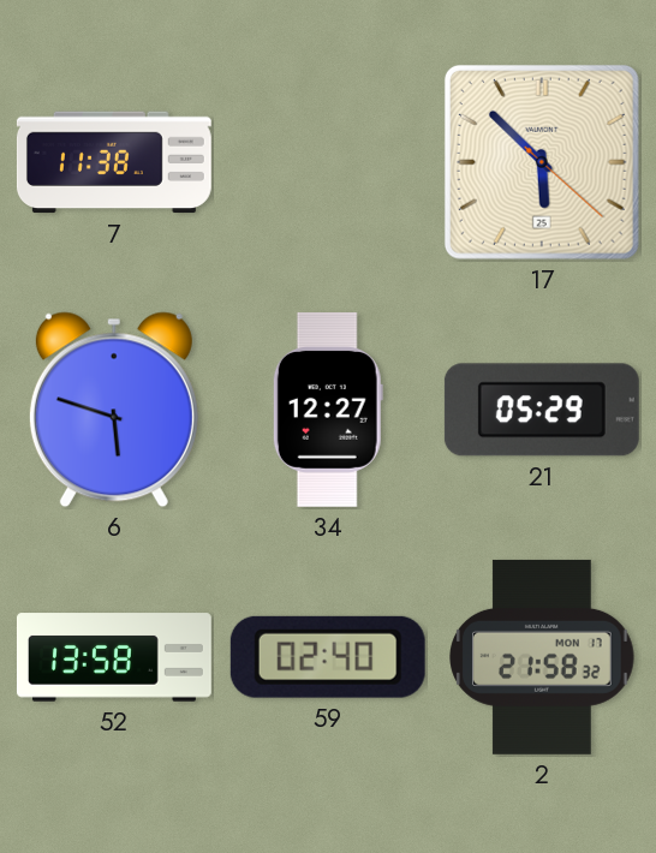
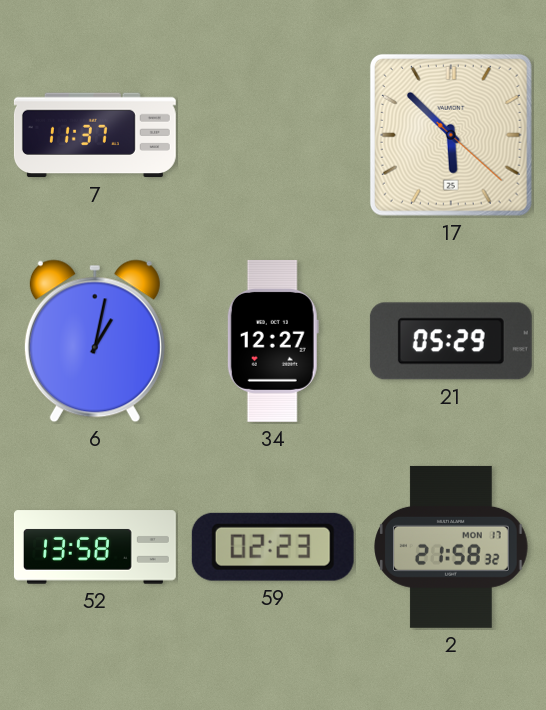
7: 11:38 -> 11:37
6: 5:48 -> 1:02
59: 02:40 -> 02:23
